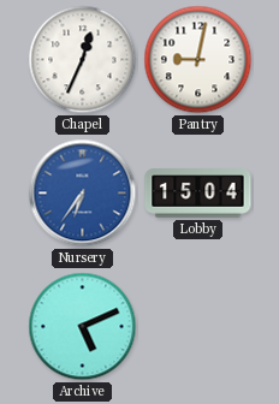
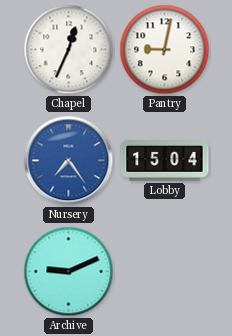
Nursery: 6:36 -> 7:24
Archive: 5:11 -> 9:11
